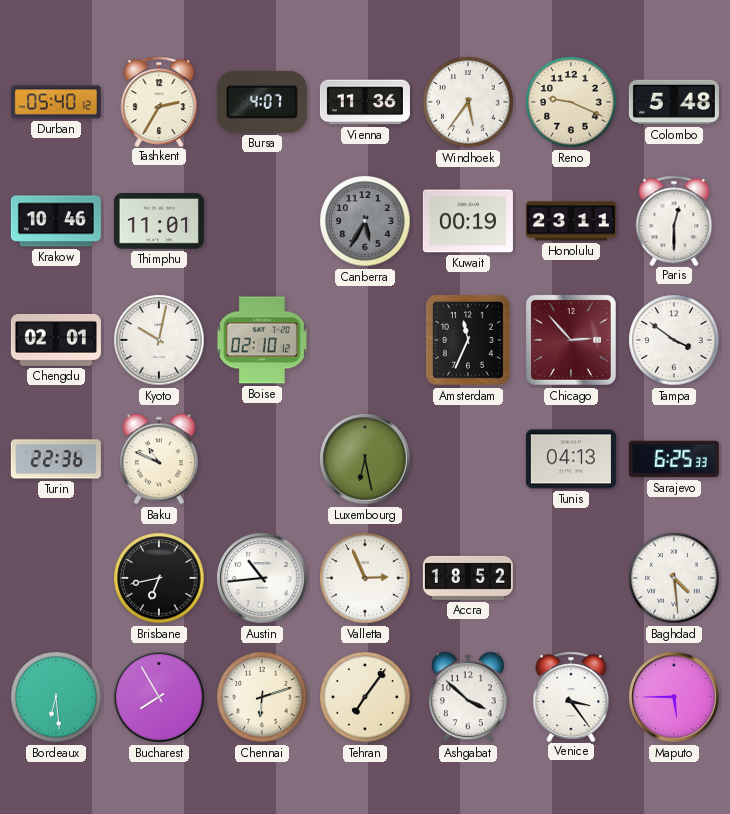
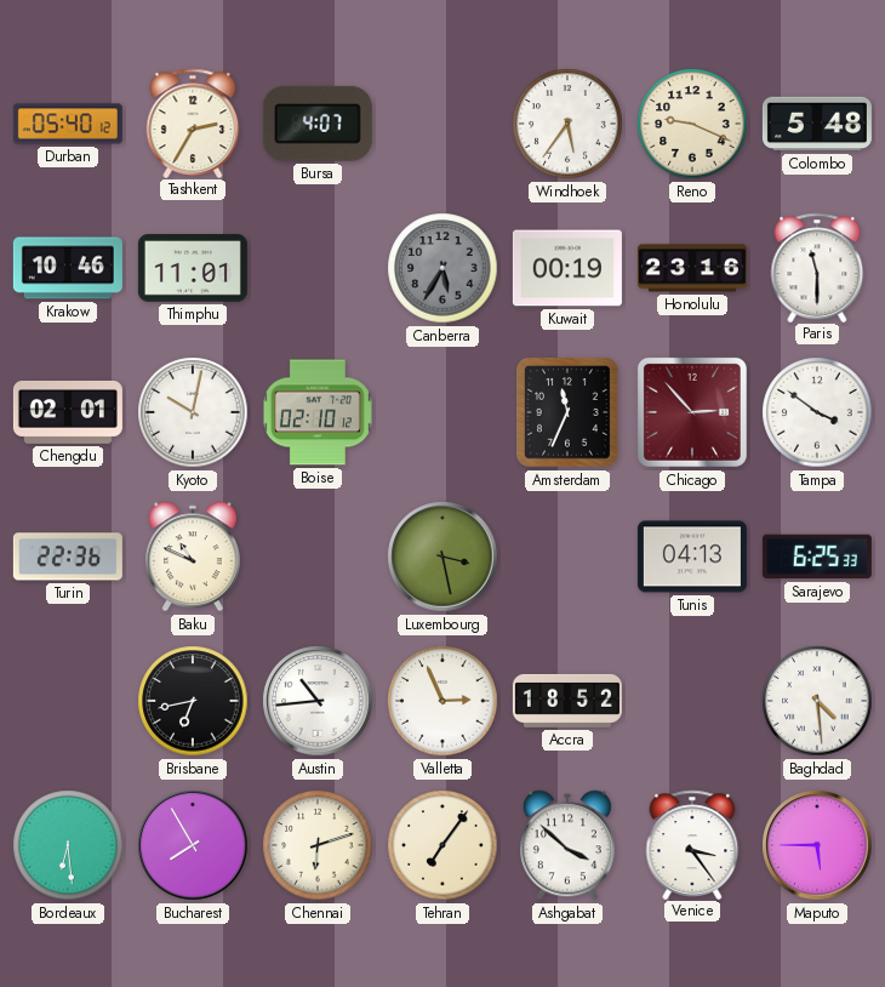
Vienna: 11:36 -> none
Honolulu: 23:11 -> 23:16
Paris: 12:30 -> 11:30
Luxembourg: 6:28 -> 3:28
